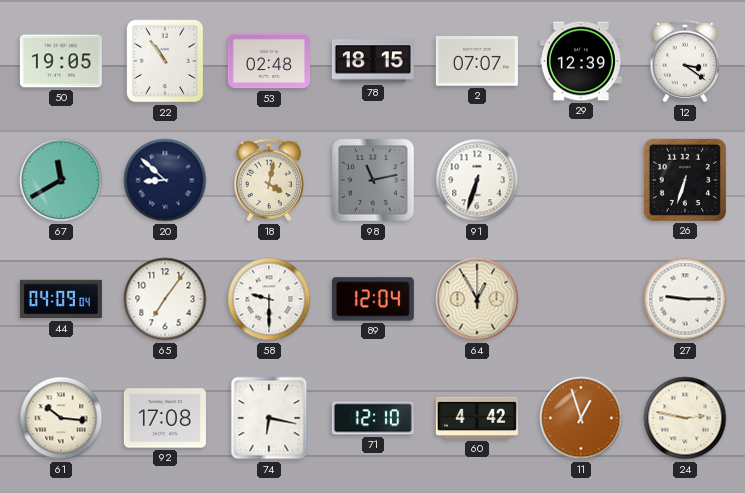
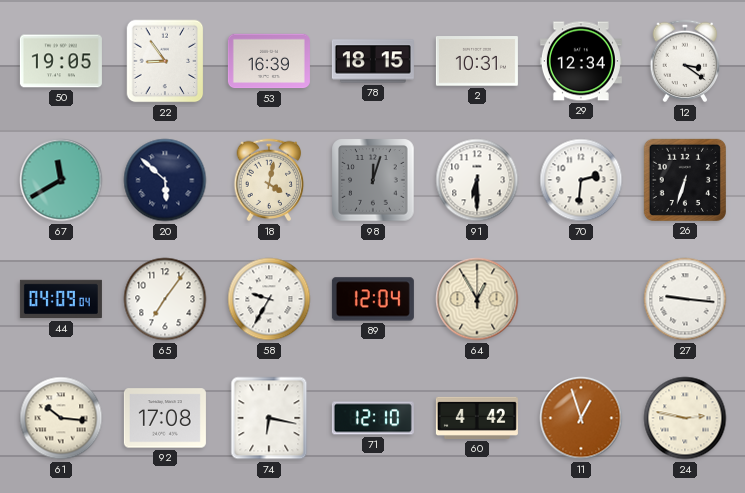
22: 10:54 -> 8:54
53: 02:48 -> 16:39
2: 07:07 -> 10:31
29: 12:39 -> 12:34
20: 8:52 -> 5:52
98: 11:13 -> 12:03
91: 6:33 -> 6:30
70: none -> 2:31
58: 9:30 -> 9:35
27: 9:15 -> 9:16
